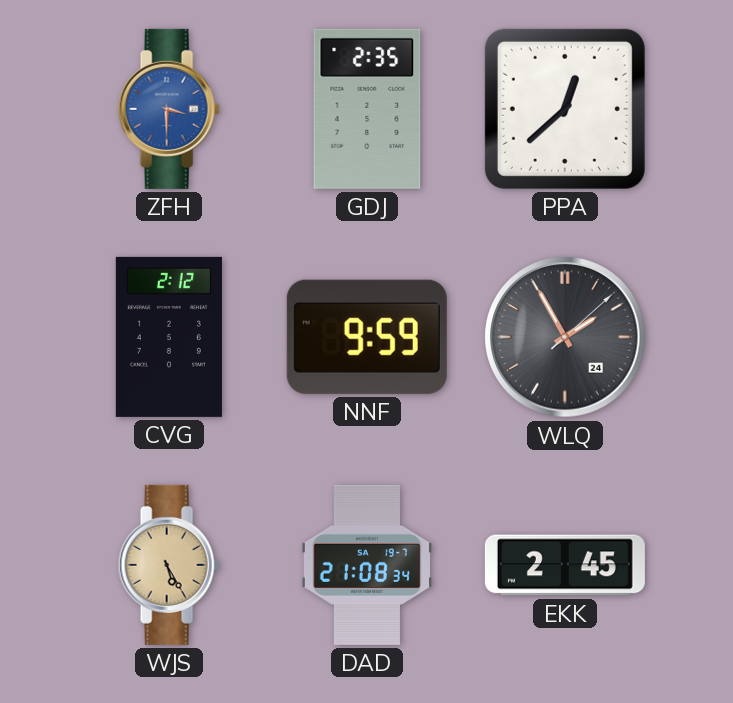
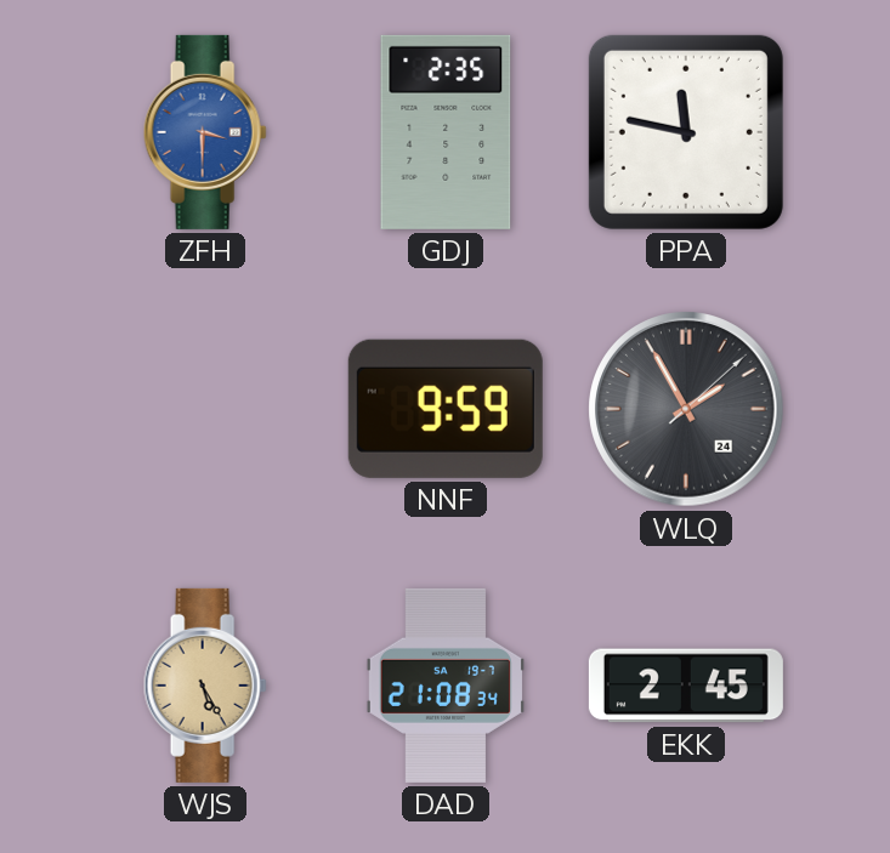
PPA: 12:38 -> 11:47
CVG: 2:12 -> none
